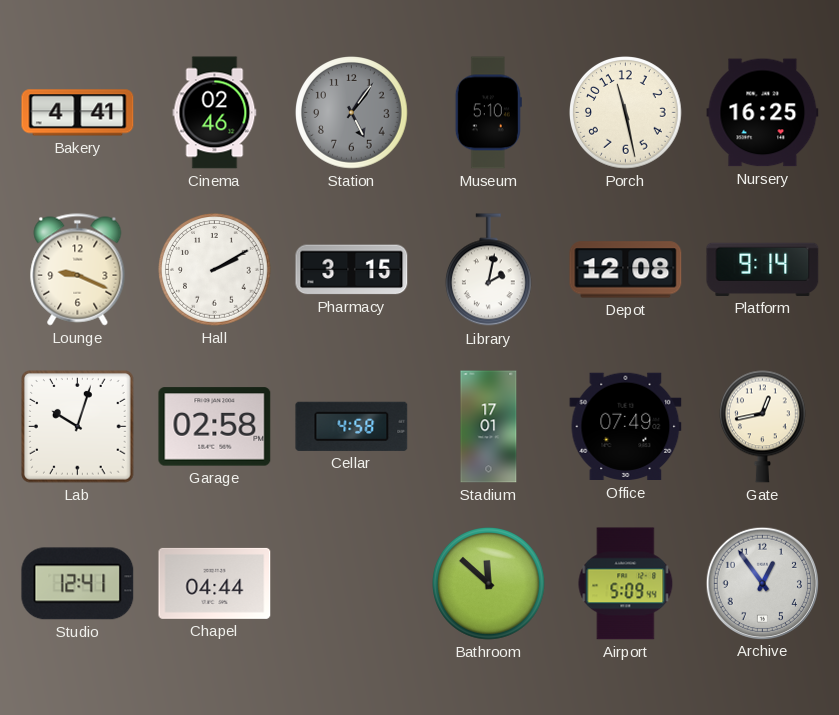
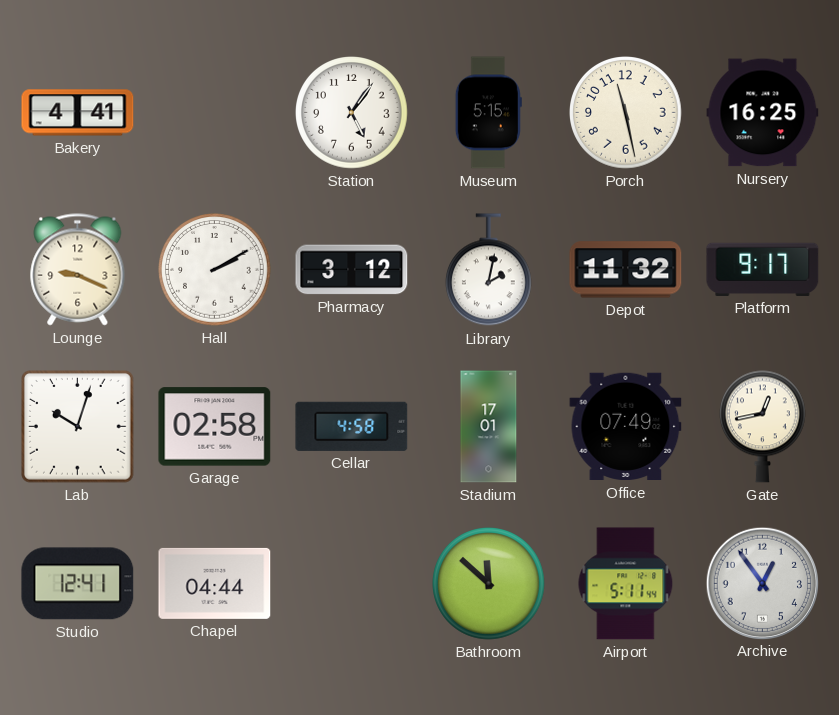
Cinema: 02:46 -> none
Station dial: grey -> white
Museum: 5:10 -> 5:15
Pharmacy: 3:15 -> 3:12
Depot: 12:08 -> 11:32
Platform: 9:14 -> 9:17
Airport: 5:09 -> 5:11
